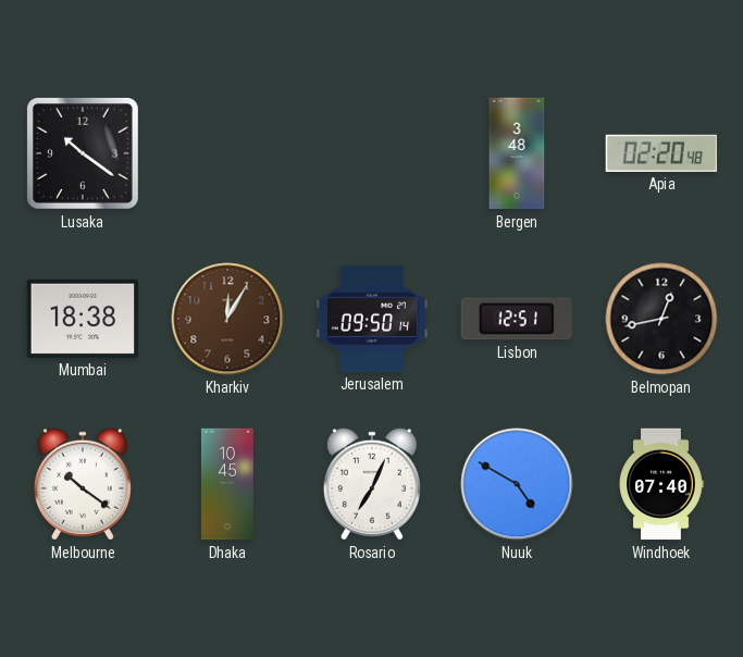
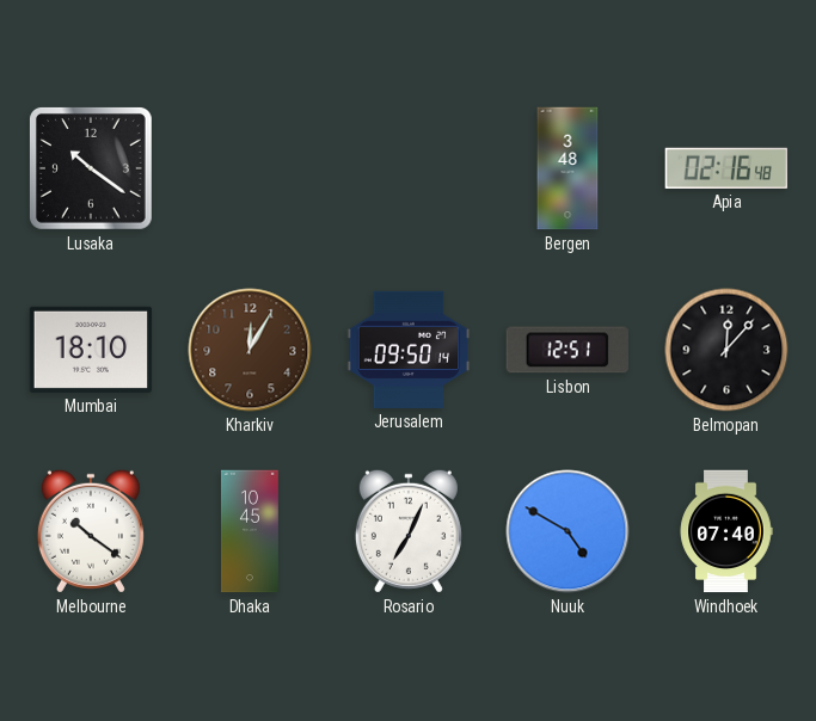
Apia: 02:20 -> 02:16
Mumbai: 18:38 -> 18:10
Belmopan: 12:43 -> 12:07
